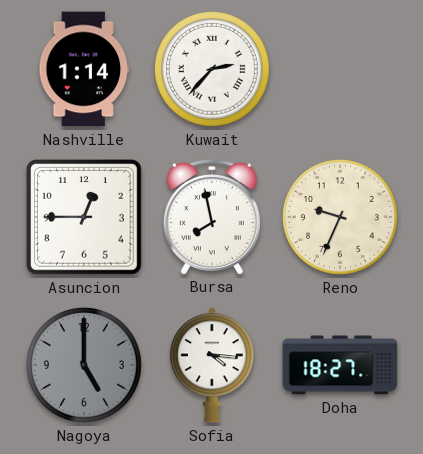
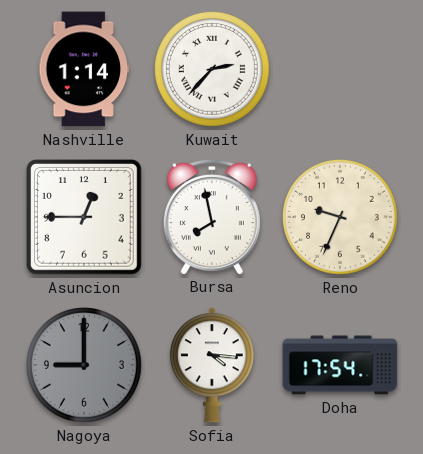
Nagoya: 5:00 -> 9:00
Doha: 18:27 -> 17:54
